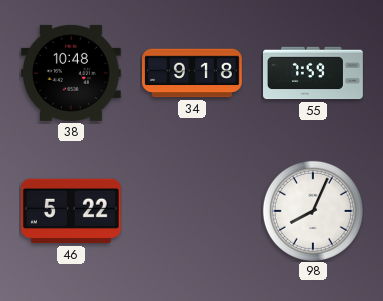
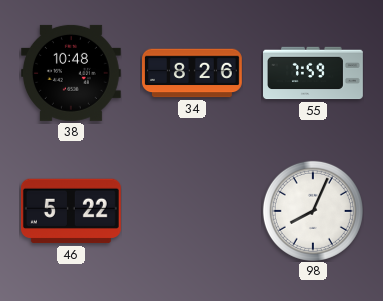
34: 9:18 -> 8:26
